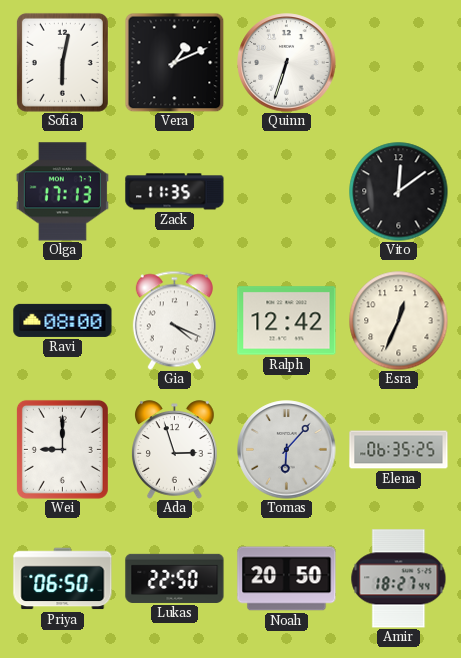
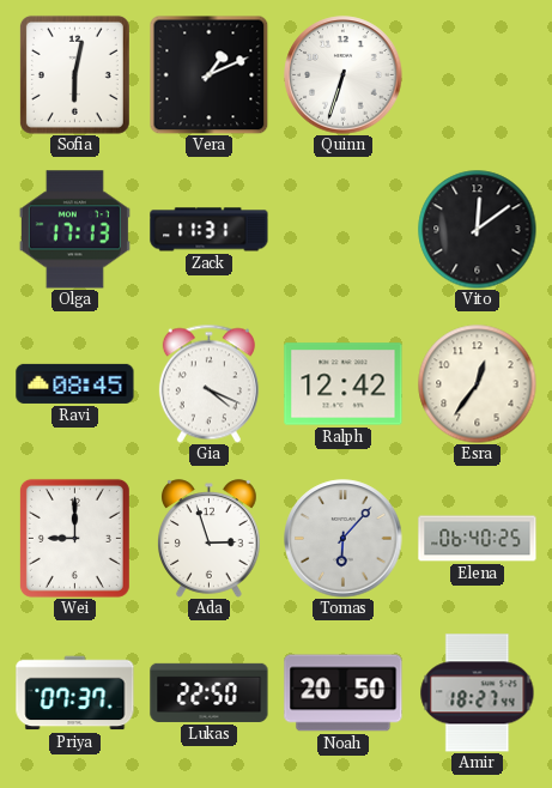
Zack: 11:35 -> 11:31
Ravi: 08:00 -> 08:45
Esra: 12:34 -> 12:36
Elena: 06:35 -> 06:40
Priya: 06:50 -> 07:37
